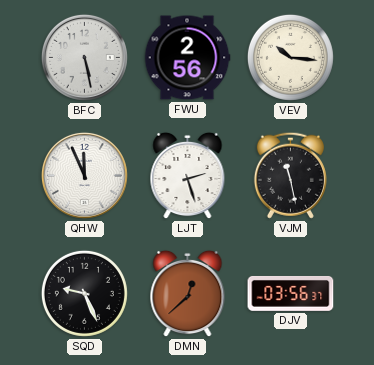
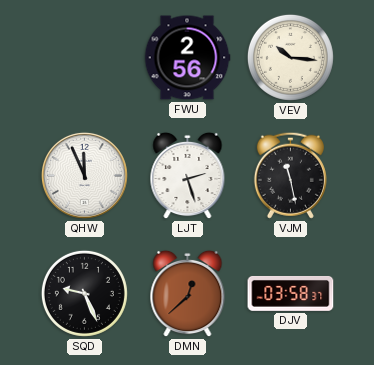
BFC: 5:28 -> none
DJV: 03:56 -> 03:58
